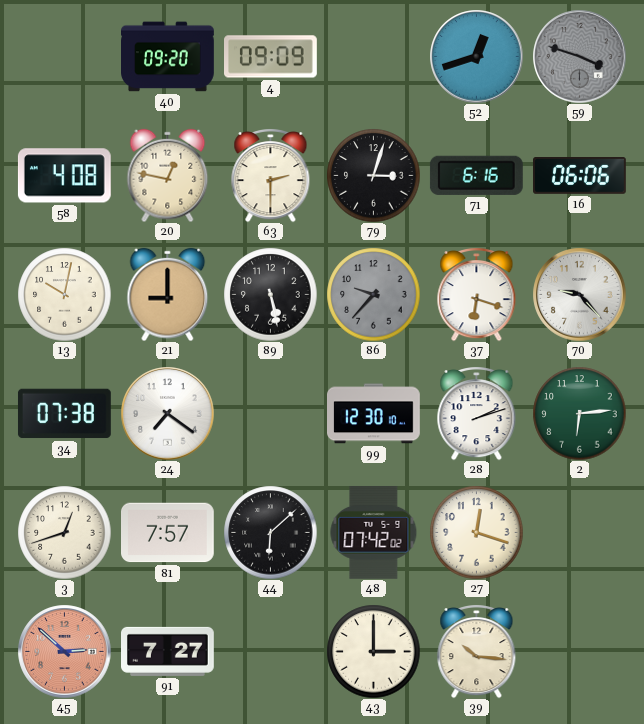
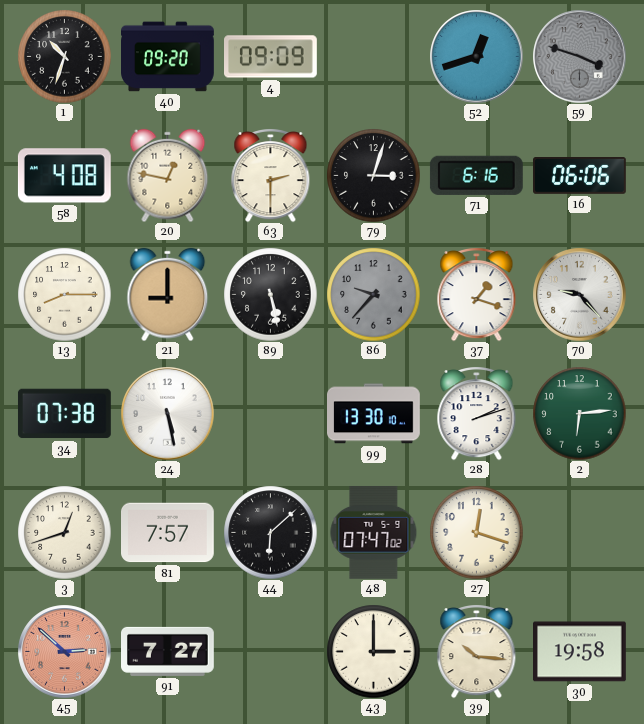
1: none -> 10:33
13: 10:02 -> 8:15
37: 6:18 -> 1:18
24: 7:21 -> 5:28
99: 12:30 -> 13:30
48: 07:42 -> 07:47
30: none -> 19:58
